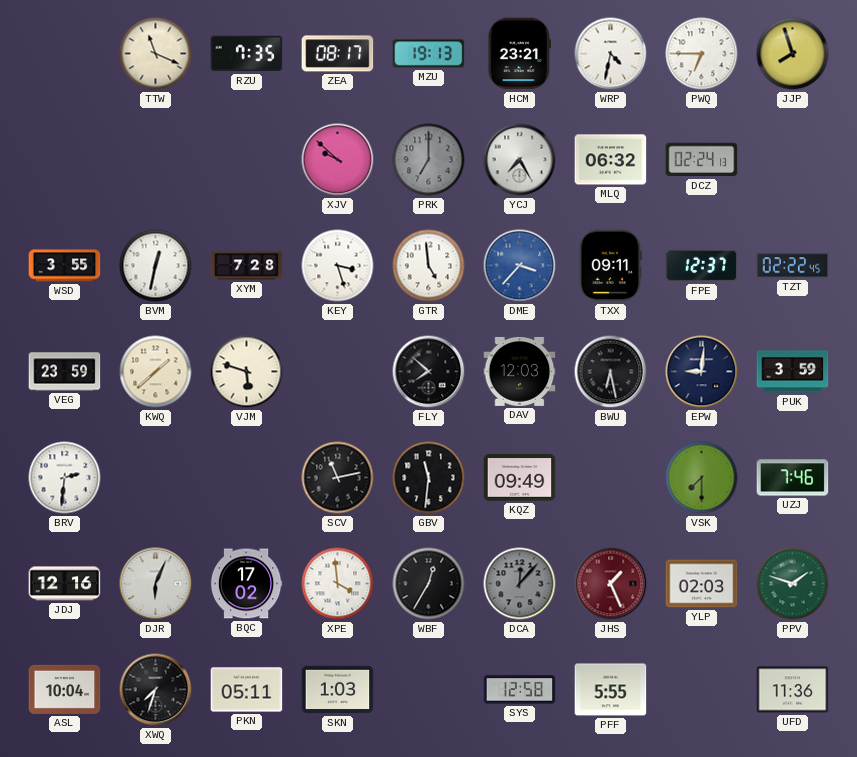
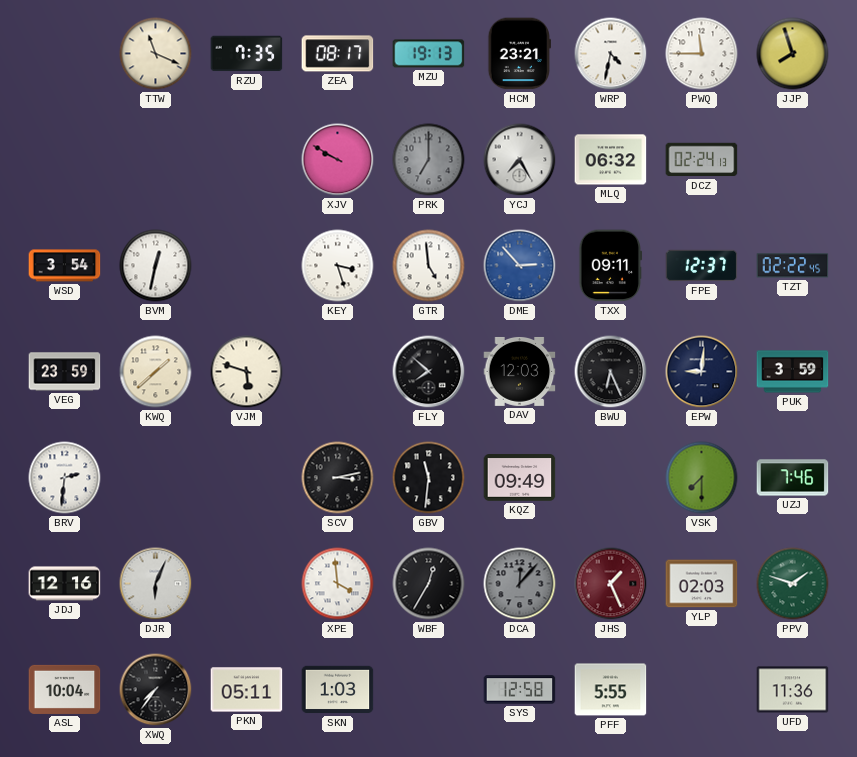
PWQ: 6:45 -> 11:45
XJV: 9:52 -> 9:50
WSD: 3:55 -> 3:54
XYM: 7:28 -> none
DME: 3:37 -> 2:53
BWU: 6:28 -> 6:26
SCV: 11:13 -> 3:13
BQC: 17:02 -> none
XWQ: 7:33 -> 7:36
